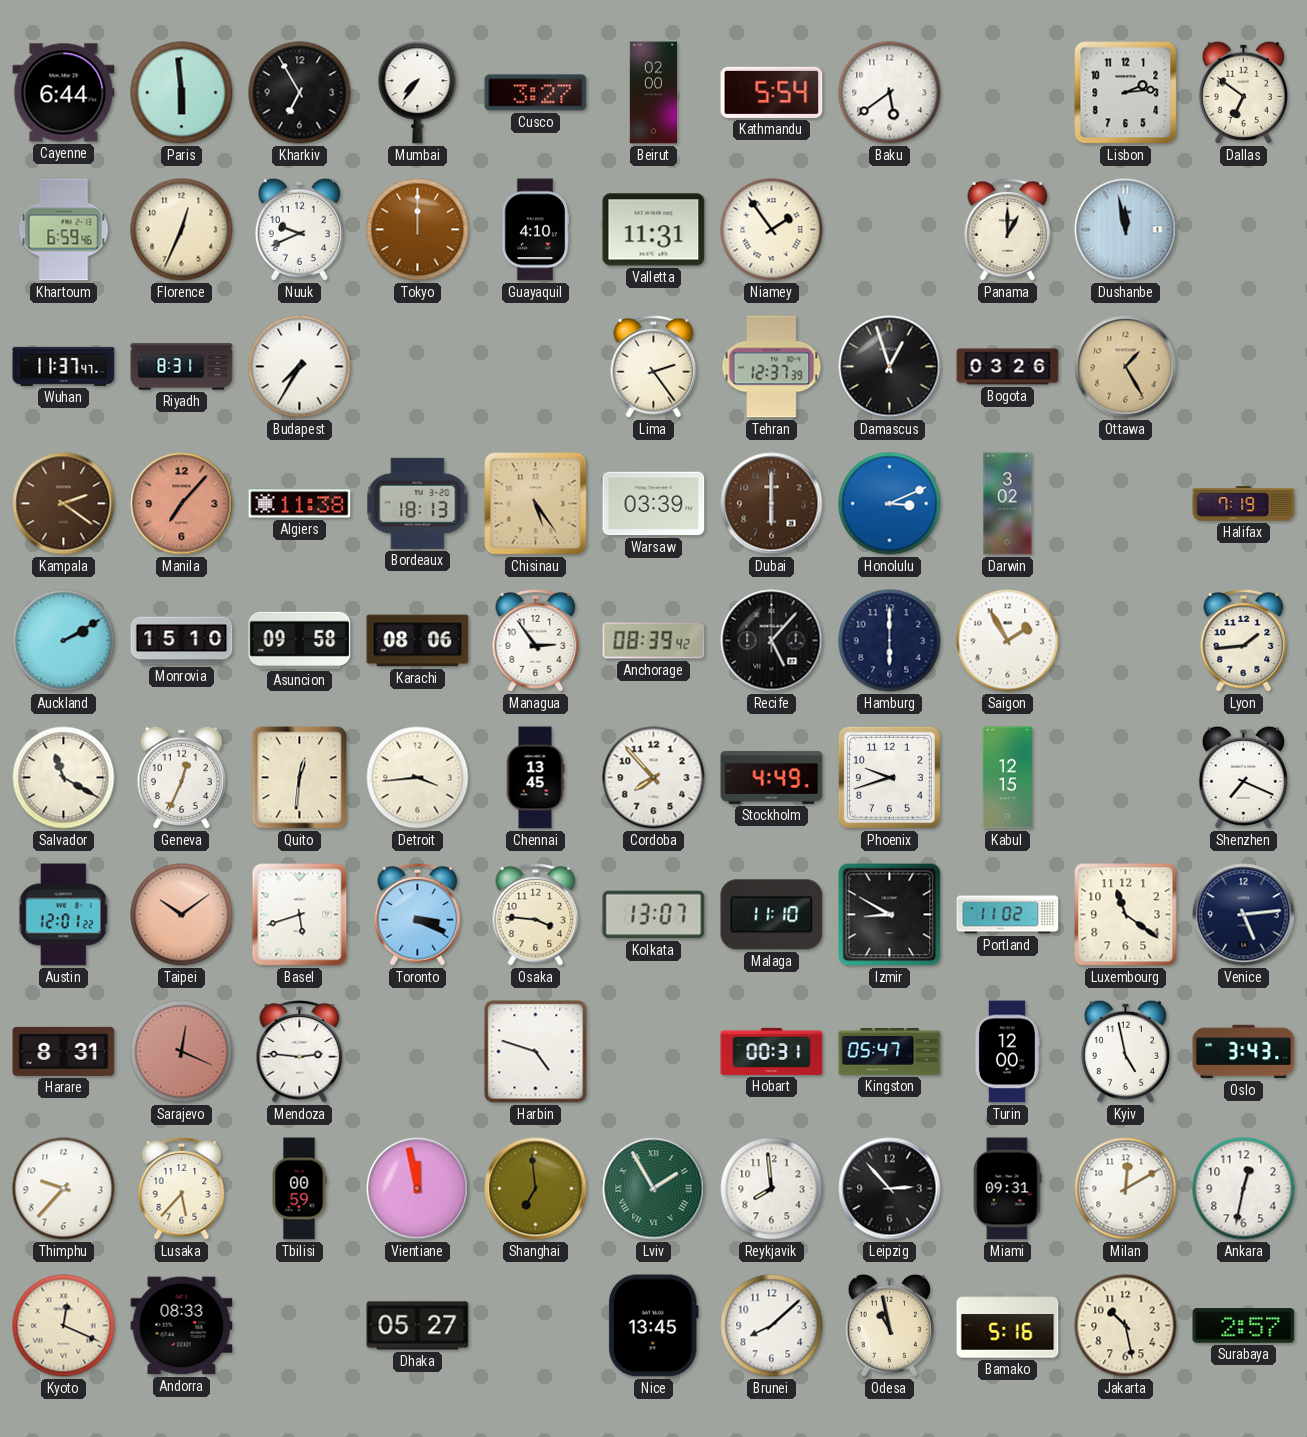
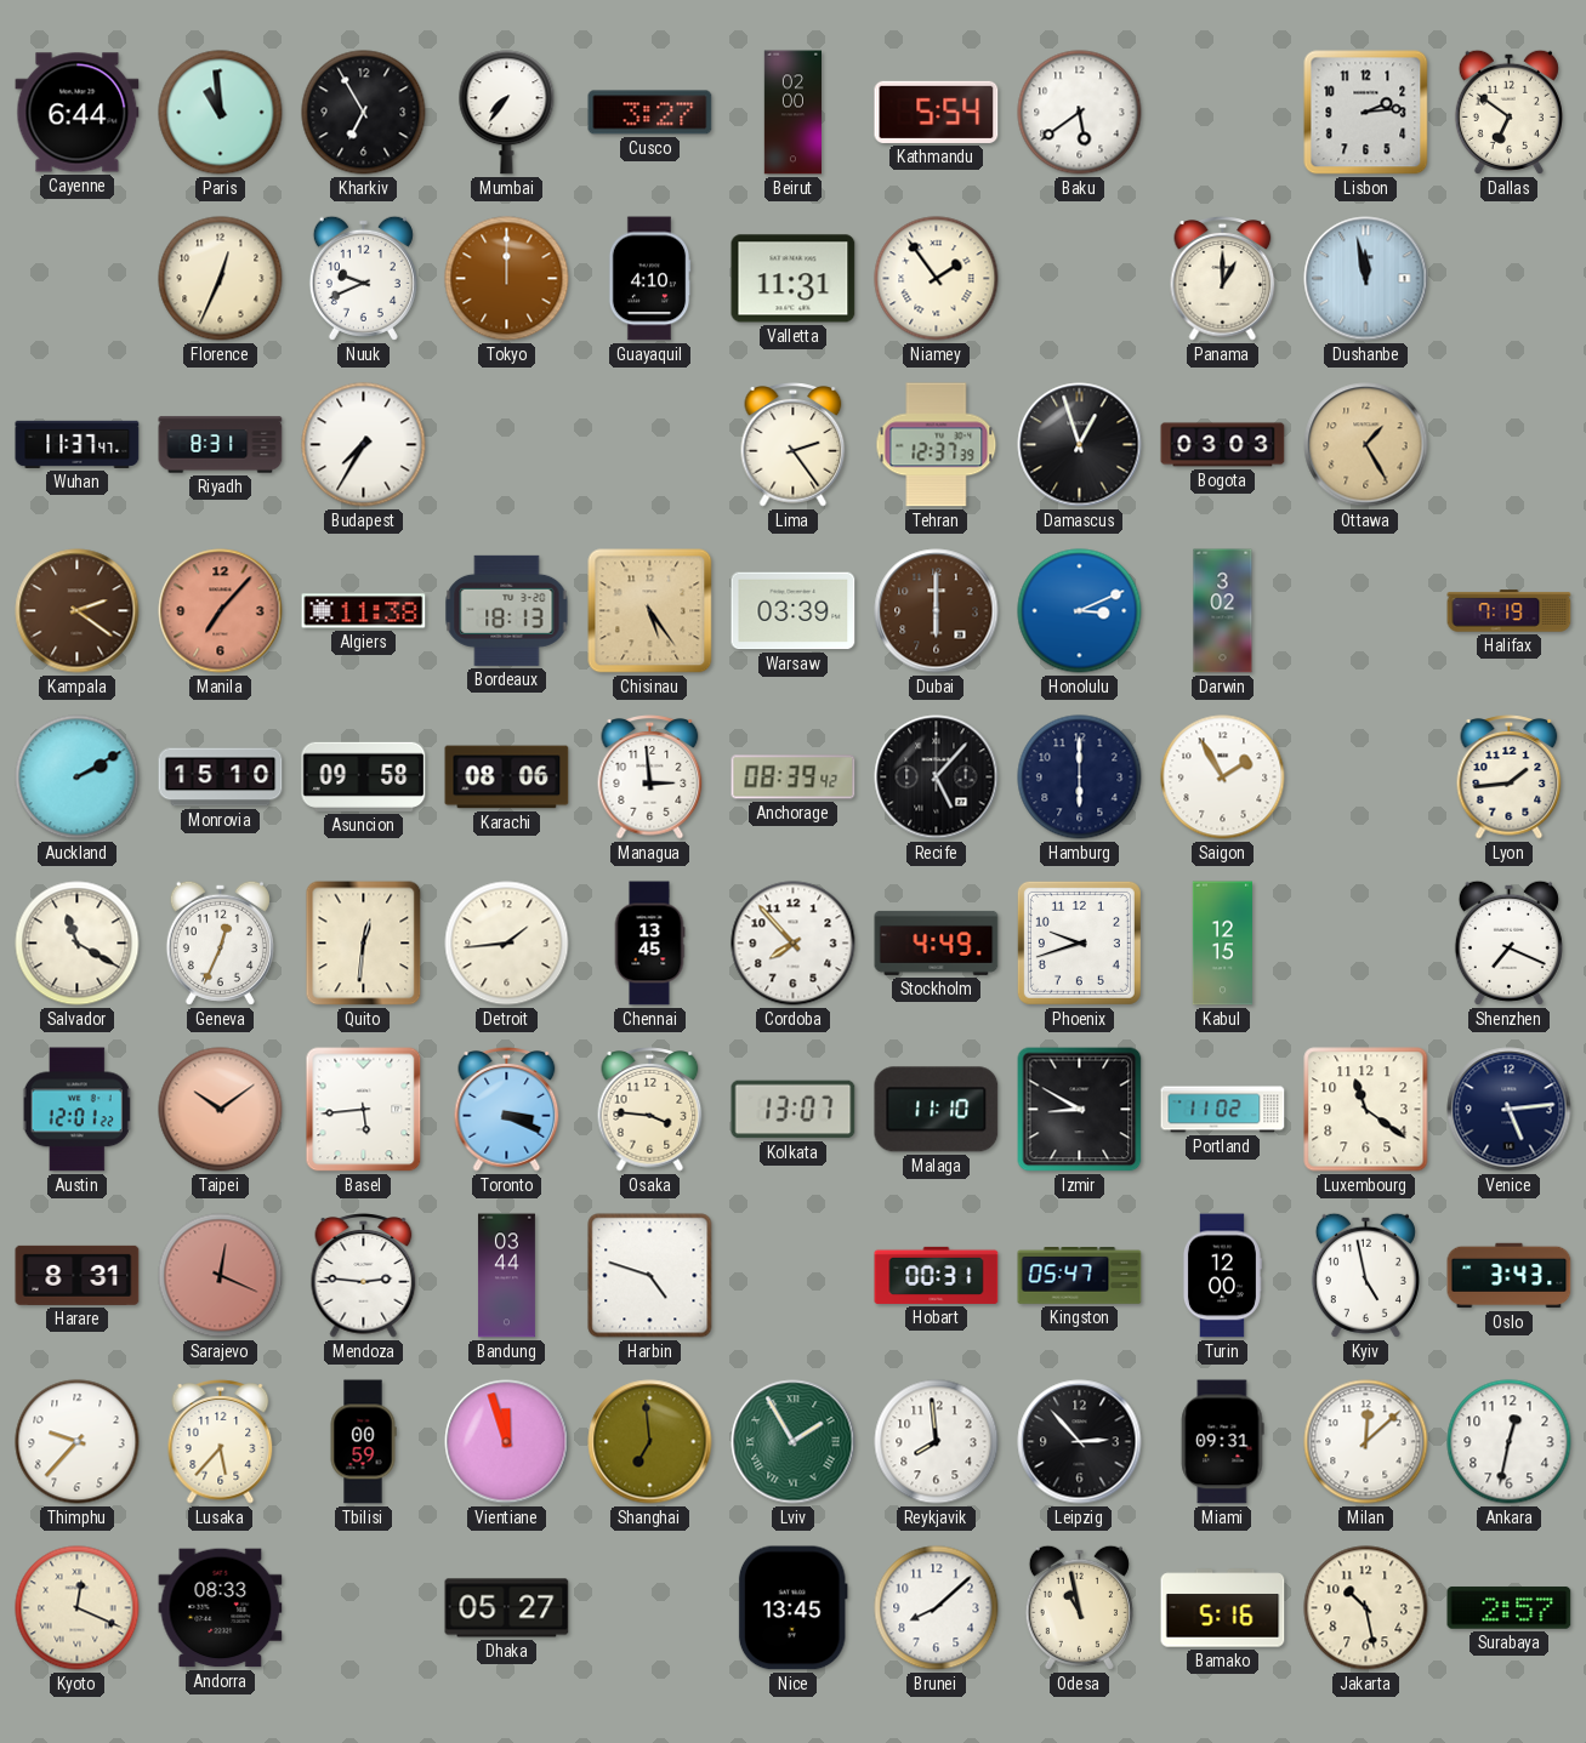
Paris: 5:59 -> 10:59
Khartoum: 6:59 -> none
Bogota: 03:26 -> 03:03
Managua: 2:54 -> 2:59
Detroit: 3:44 -> 1:44
Basel: 5:42 -> 5:44
Bandung: none -> 03:44
Vientiane: 11:58 -> 11:57
Milan: 12:10 -> 12:08
